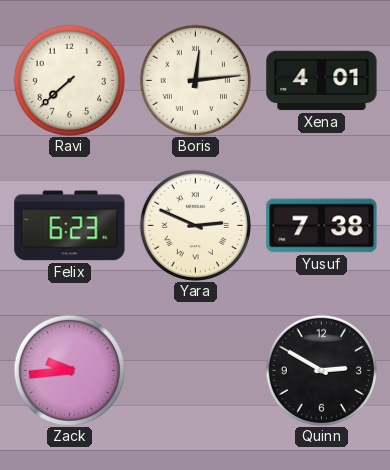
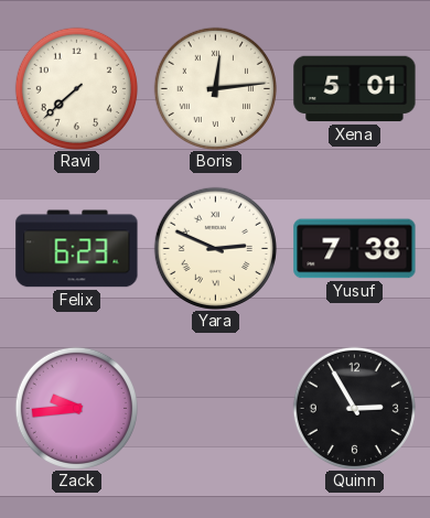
Xena: 4:01 -> 5:01
Quinn: 2:50 -> 2:55
